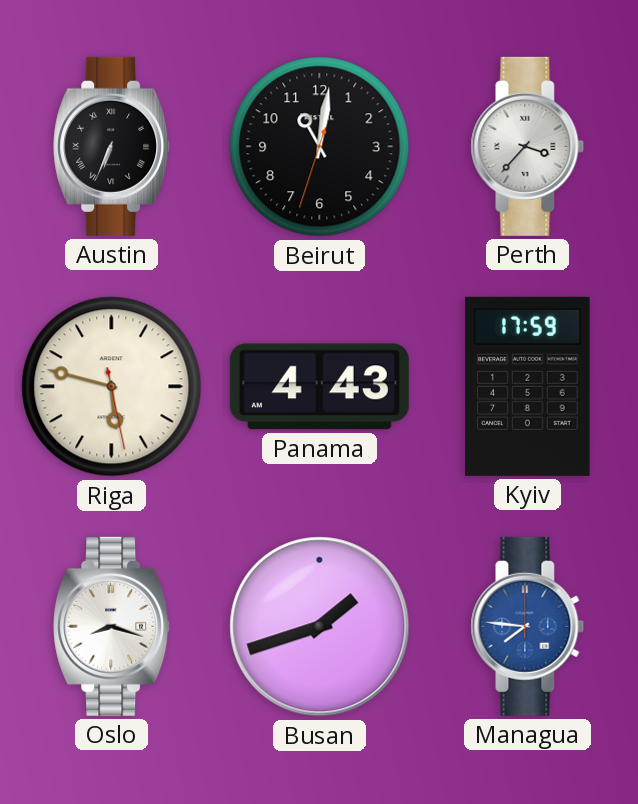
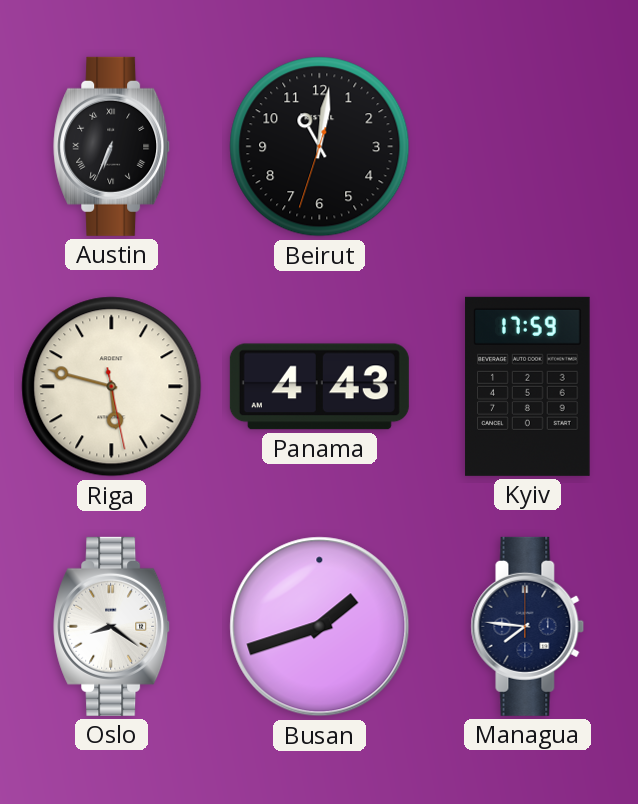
Perth: 3:37 -> none
Oslo: 8:18 -> 8:21
Managua dial: blue -> navy
